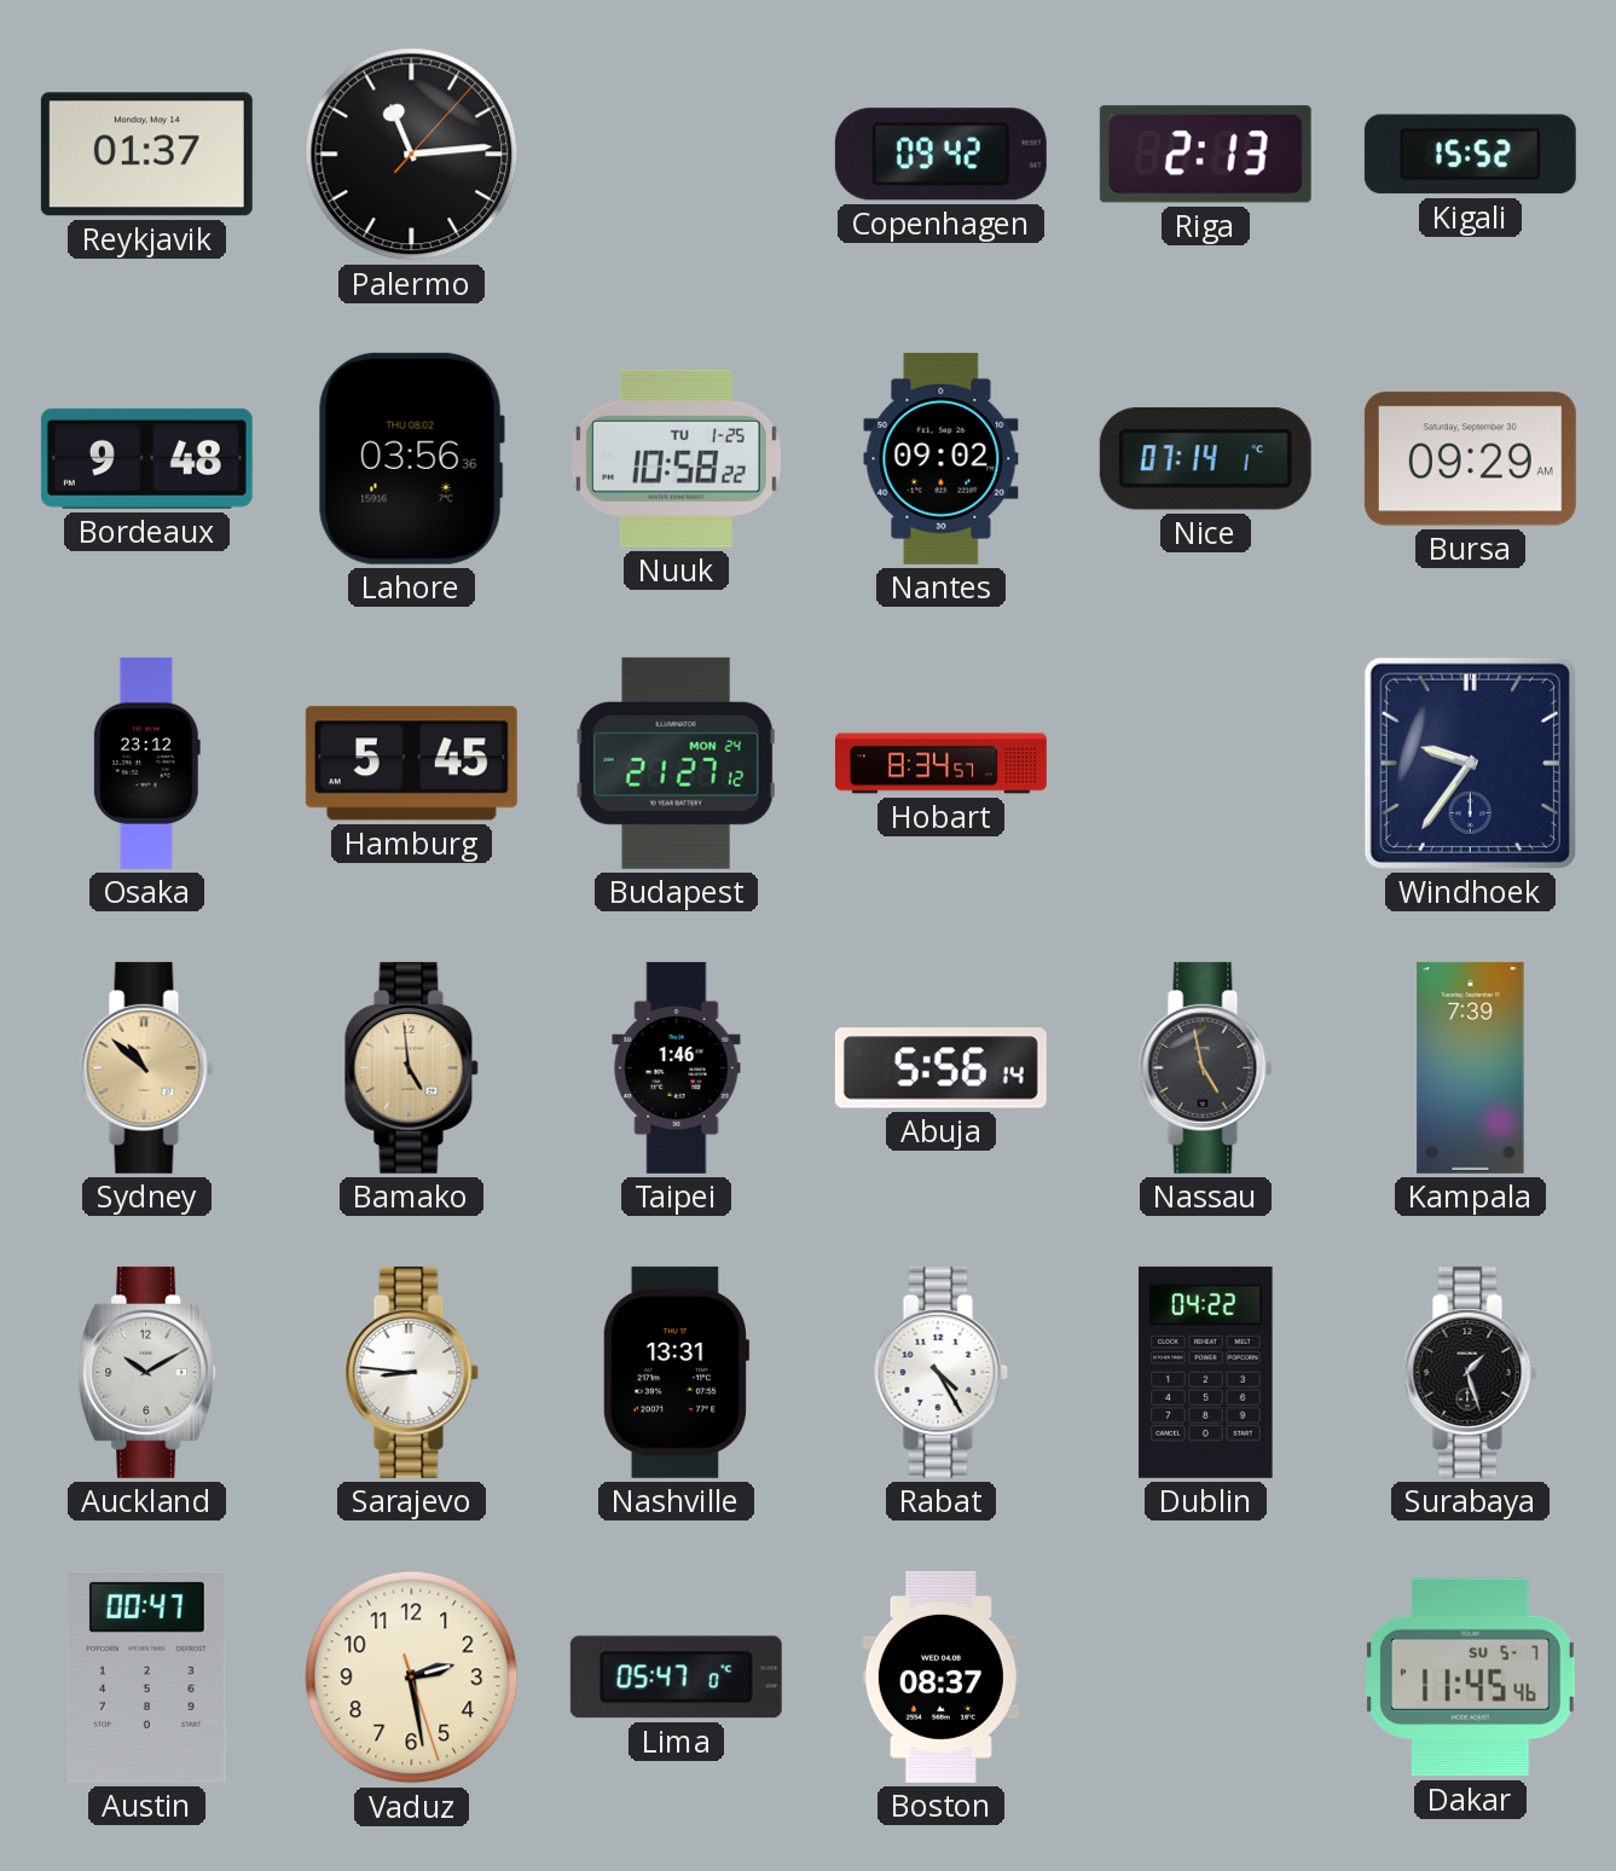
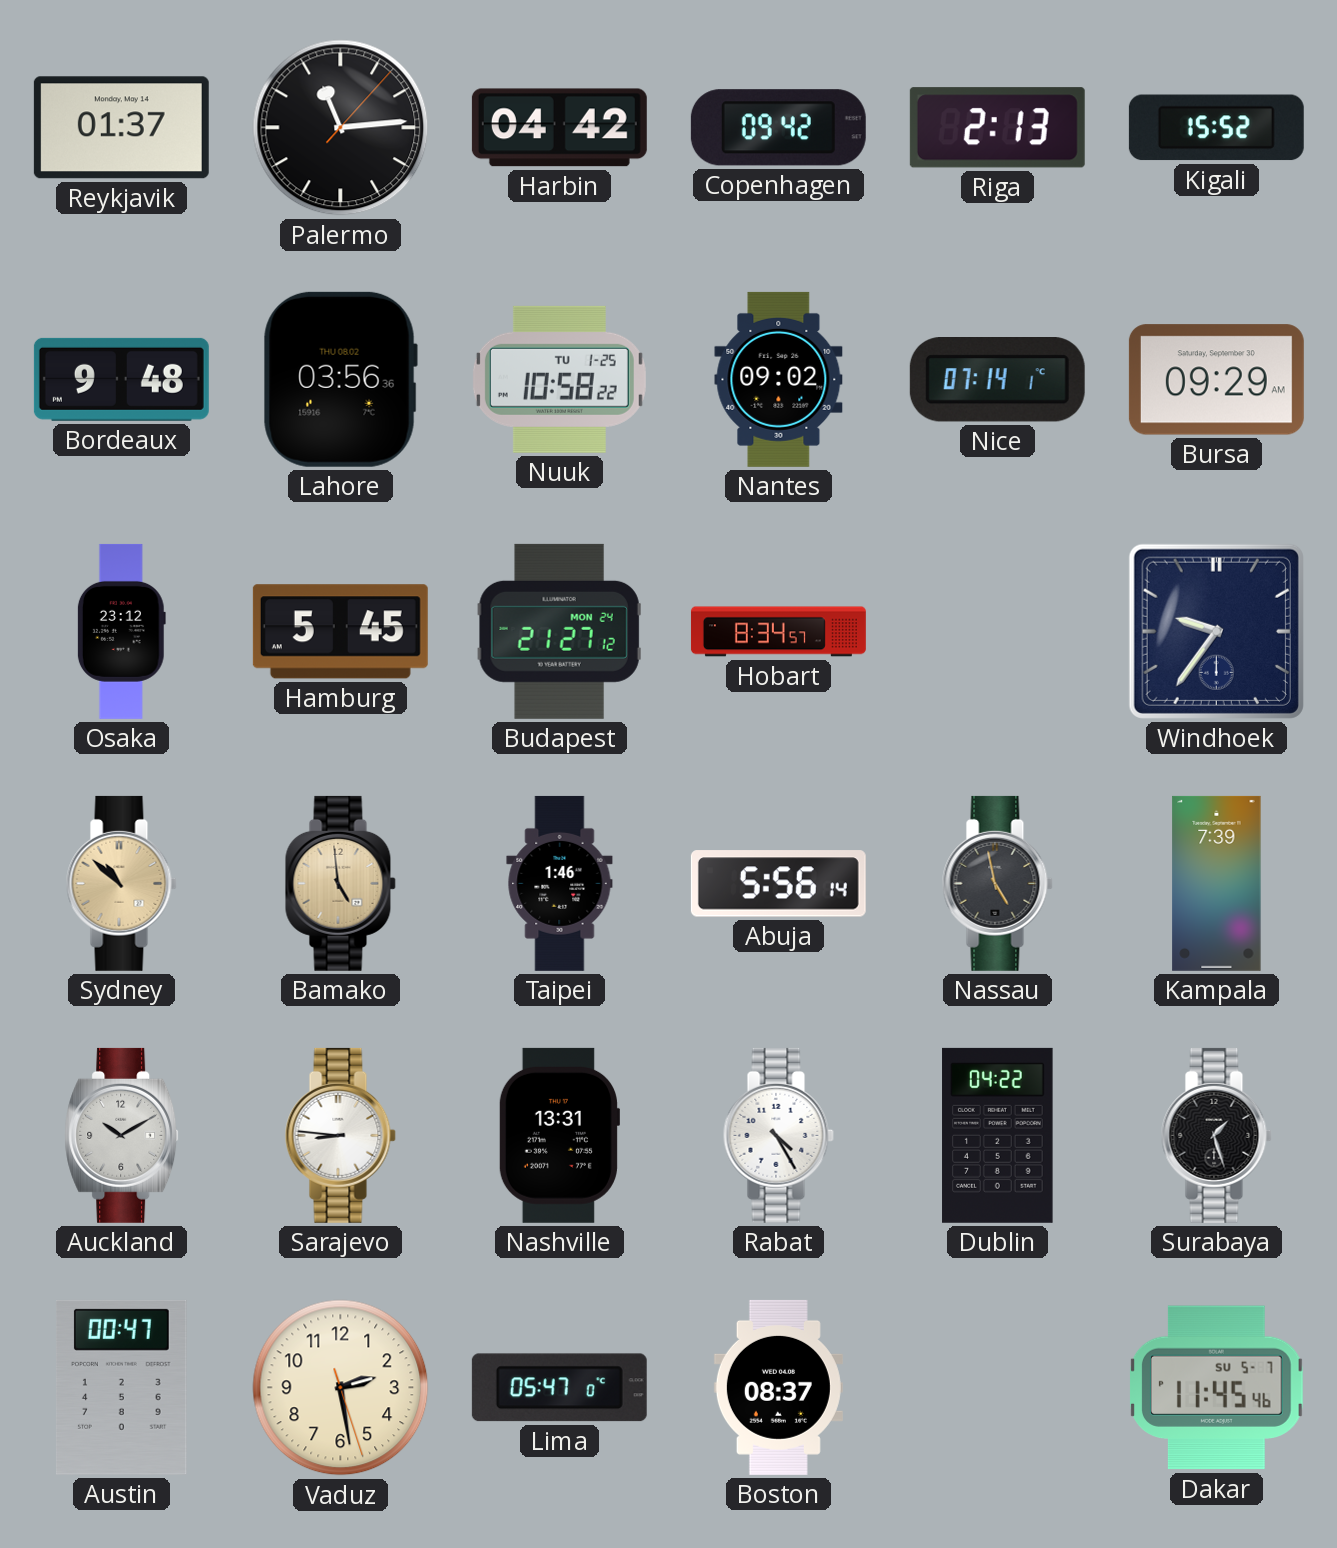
Harbin: none -> 04:42
